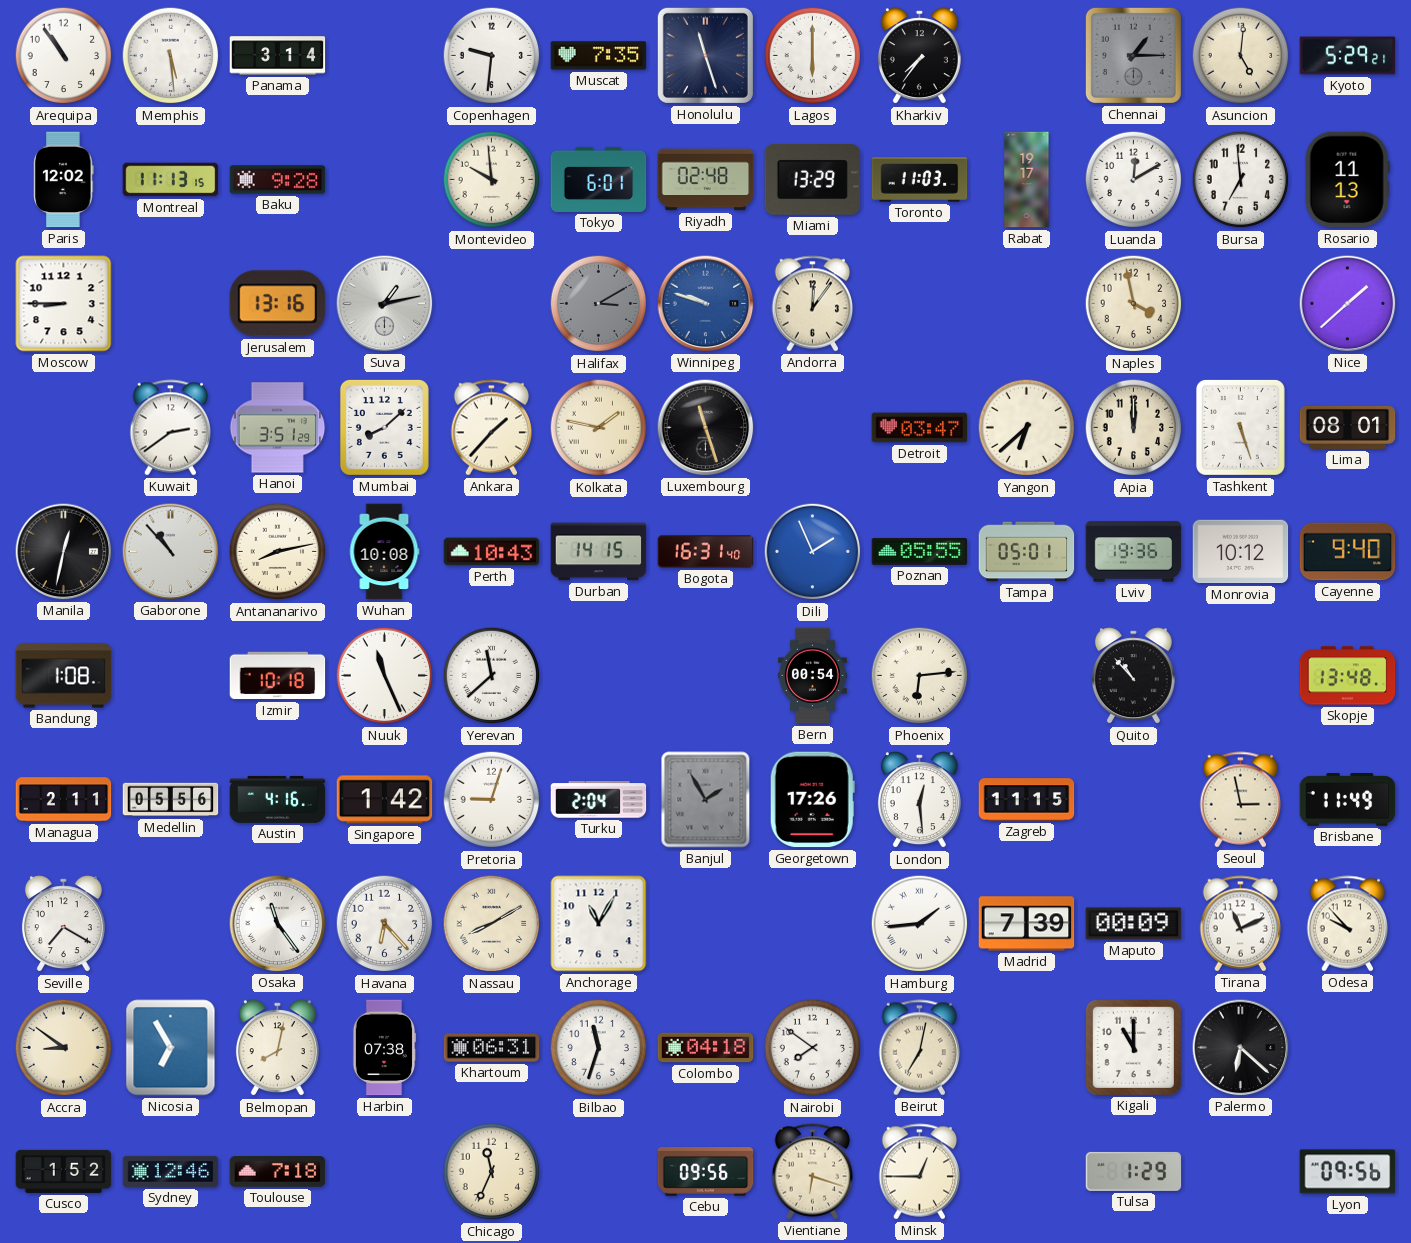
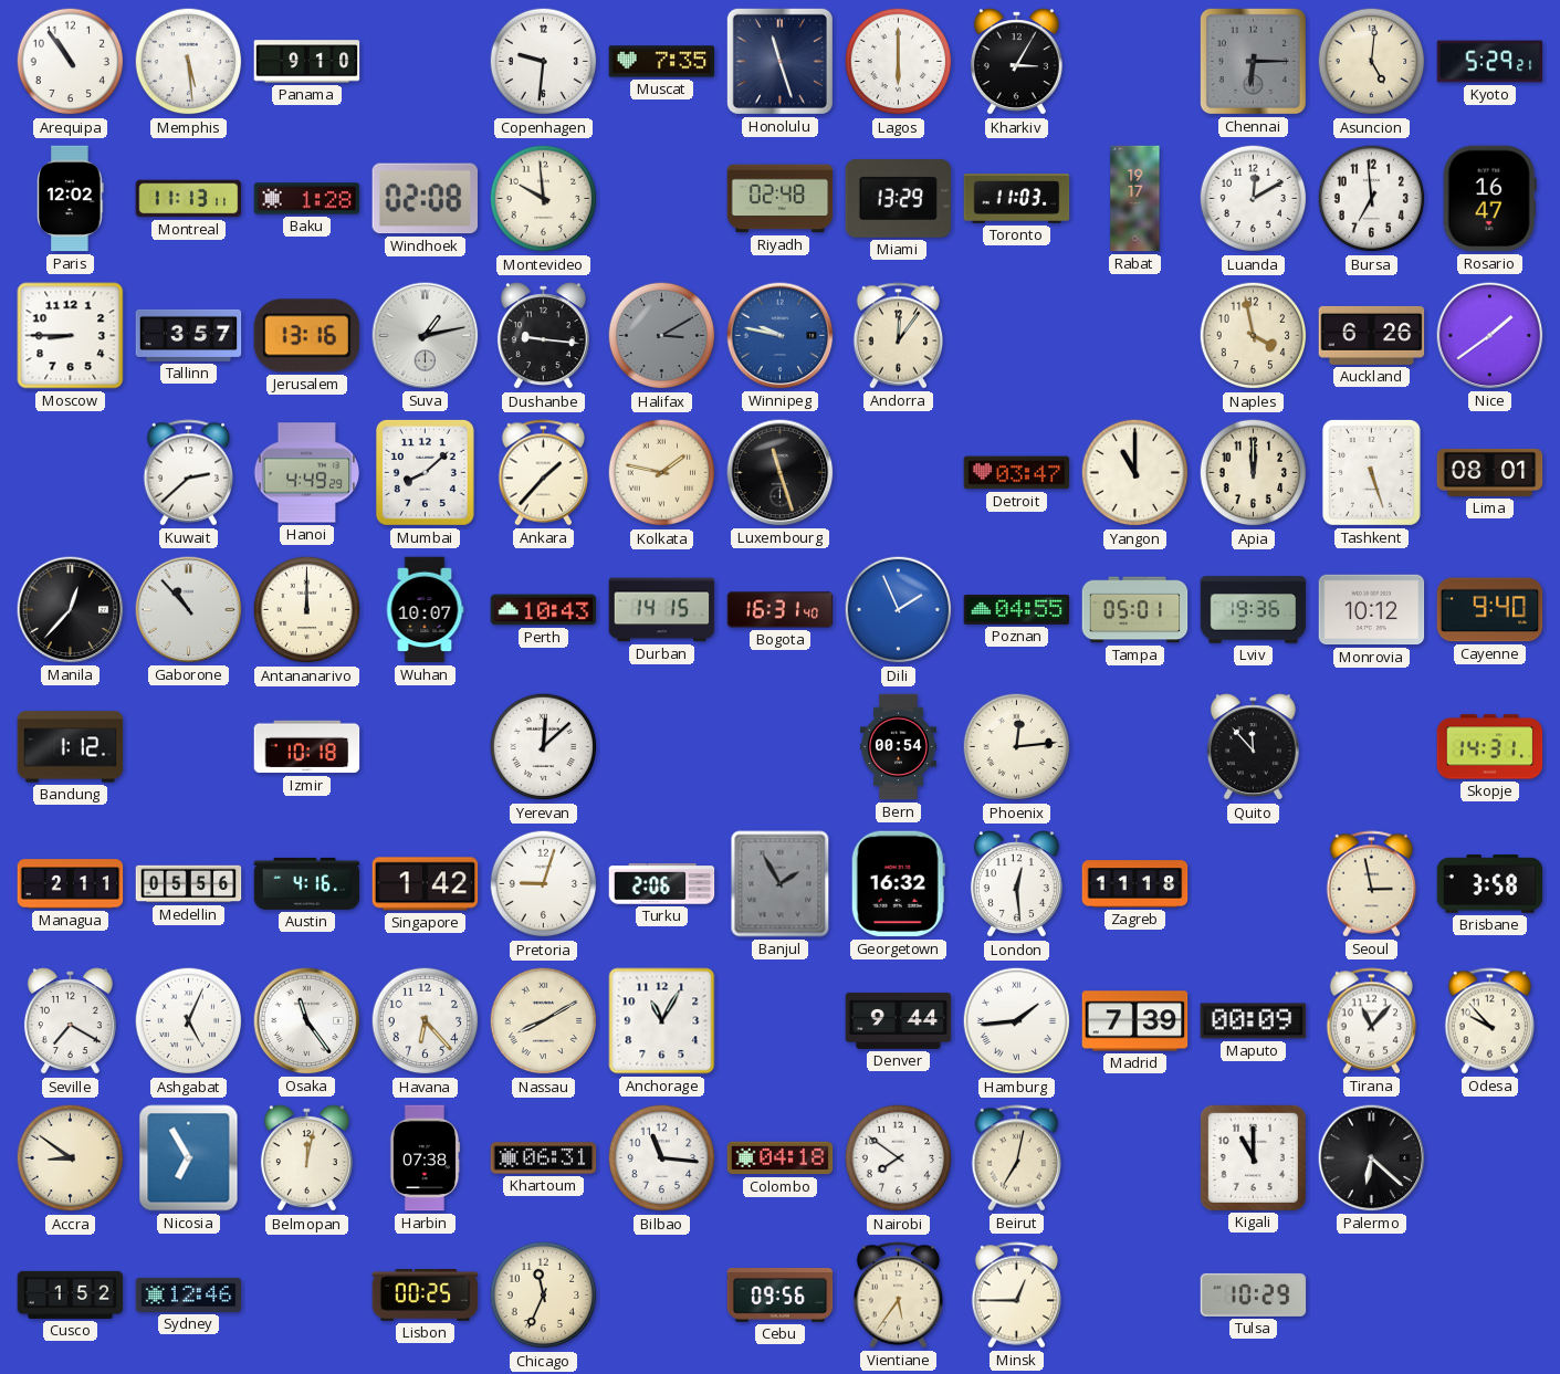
Panama: 3:14 -> 9:10
Kharkiv: 7:36 -> 3:05
Chennai: 1:15 -> 6:15
Montreal: 11:13:15 -> 11:13:11
Baku: 9:28 -> 1:28
Windhoek: none -> 02:08
Tokyo: 6:01 -> none
Rosario: 11:13 -> 16:47
Tallinn: none -> 3:57
Dushanbe: none -> 9:16
Winnipeg: 9:48 -> 9:47
Auckland: none -> 6:26
Nice: 1:38 -> 1:39
Kuwait: 2:39 -> 2:38
Hanoi: 3:51 -> 4:49
Yangon: 6:38 -> 11:00
Manila: 12:32 -> 12:37
Antananarivo: 8:13 -> 12:00
Wuhan: 10:08 -> 10:07
Poznan: 05:55 -> 04:55
Bandung: 1:08 -> 1:12
Nuuk: 11:26 -> none
Yerevan: 11:38 -> 12:08
Phoenix: 6:14 -> 12:14
Quito: 10:53 -> 11:53
Skopje: 13:48 -> 14:31
Turku: 2:04 -> 2:06
Georgetown: 17:26 -> 16:32
Zagreb: 11:15 -> 11:18
Brisbane: 11:49 -> 3:58
Ashgabat: none -> 5:04
Denver: none -> 9:44
Tirana: 11:11 -> 11:07
Belmopan: 8:02 -> 12:02
Bilbao: 11:33 -> 11:16
Toulouse: 7:18 -> none
Lisbon: none -> 00:25
Vientiane: 6:18 -> 5:36
Tulsa: 1:29 -> 10:29
Lyon: 09:56 -> none
